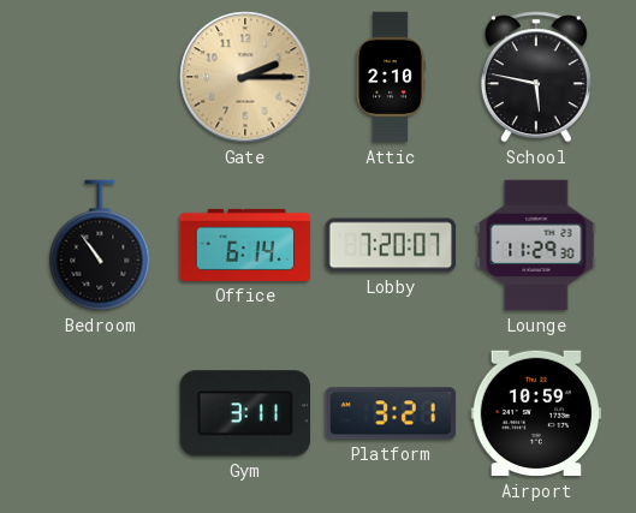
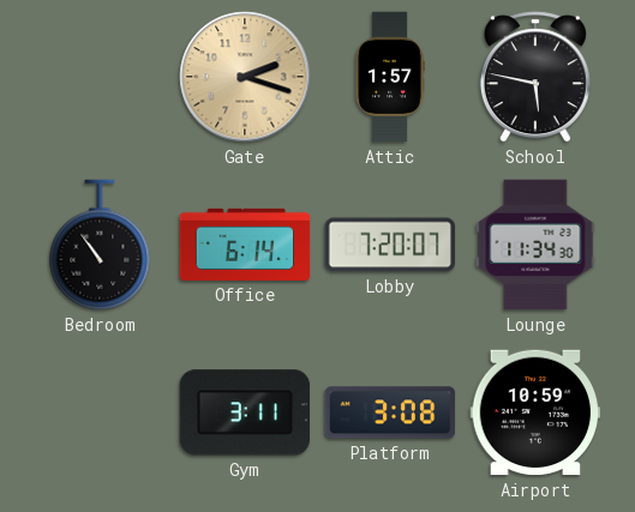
Gate: 2:15 -> 2:18
Attic: 2:10 -> 1:57
Lounge: 11:29 -> 11:34
Platform: 3:21 -> 3:08
